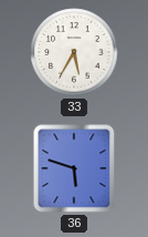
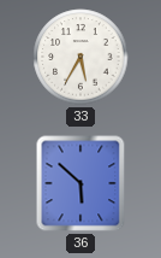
36: 5:48 -> 5:52
